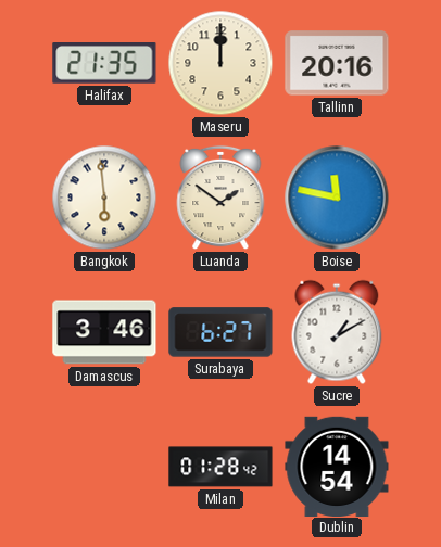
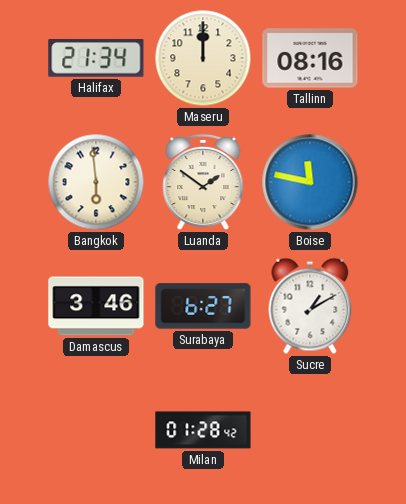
Halifax: 21:35 -> 21:34
Tallinn: 20:16 -> 08:16
Dublin: 14:54 -> none
